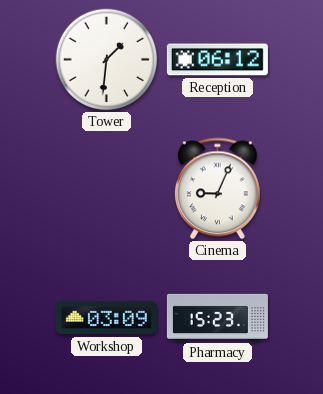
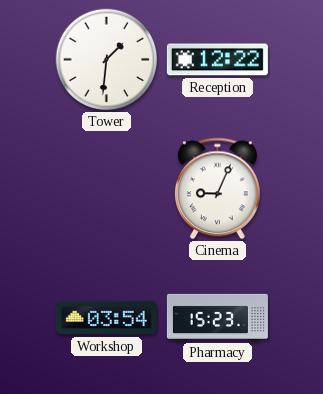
Reception: 06:12 -> 12:22
Workshop: 03:09 -> 03:54
